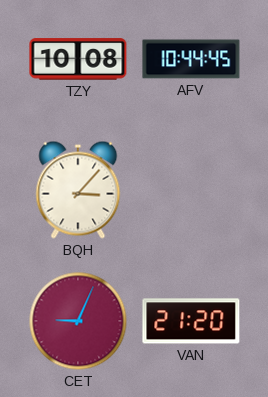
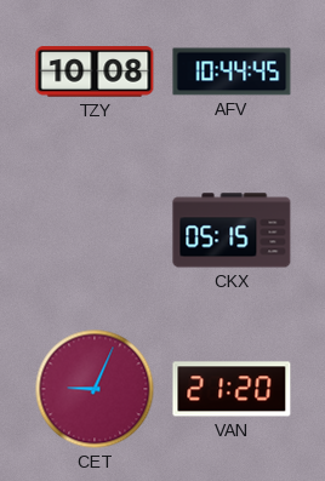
BQH: 3:07 -> none
CKX: none -> 05:15
